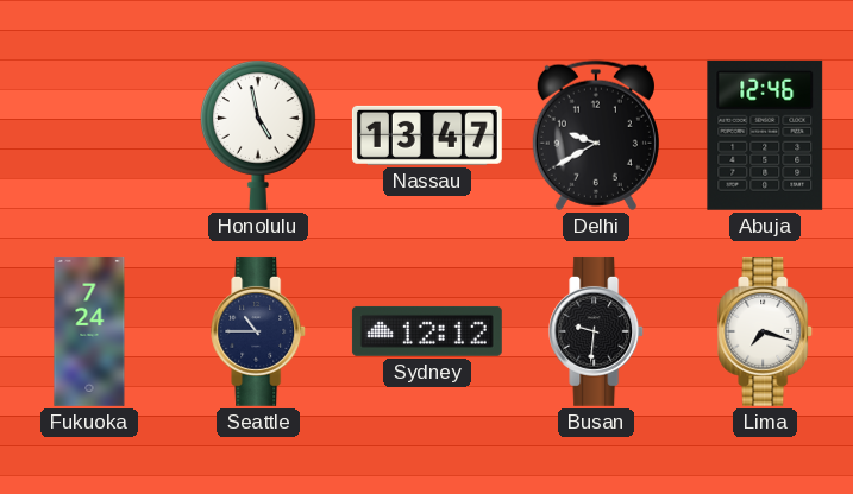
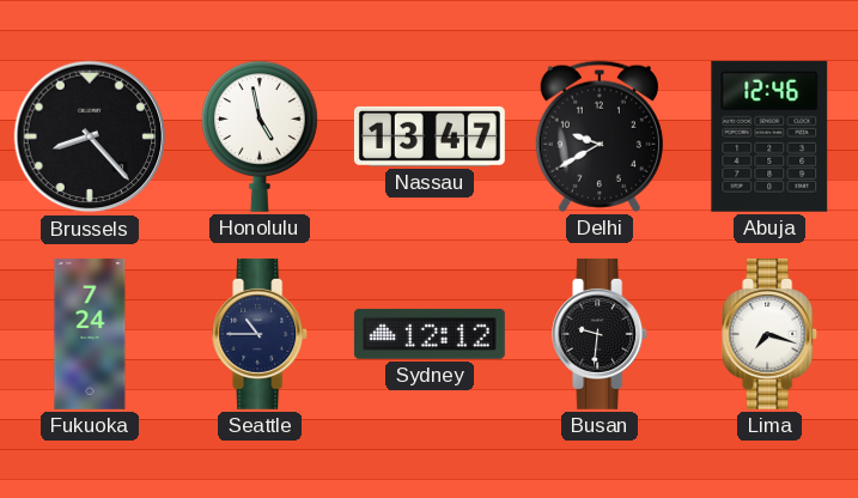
Brussels: none -> 8:23
